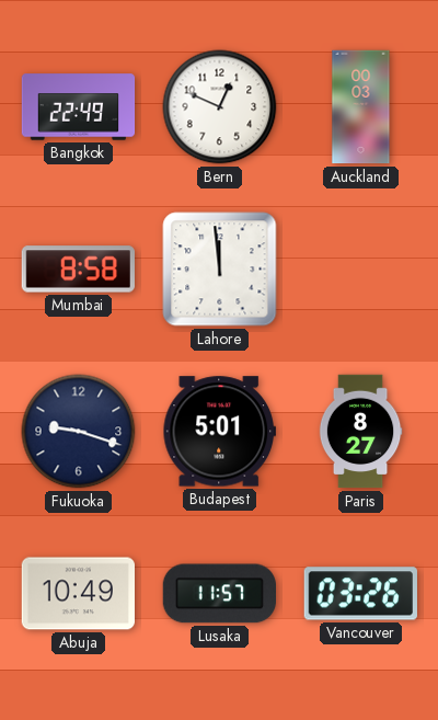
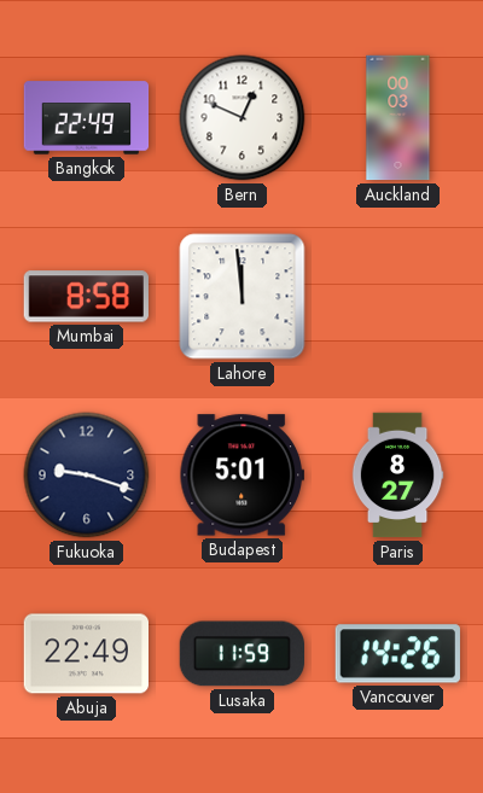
Abuja: 10:49 -> 22:49
Lusaka: 11:57 -> 11:59
Vancouver: 03:26 -> 14:26
